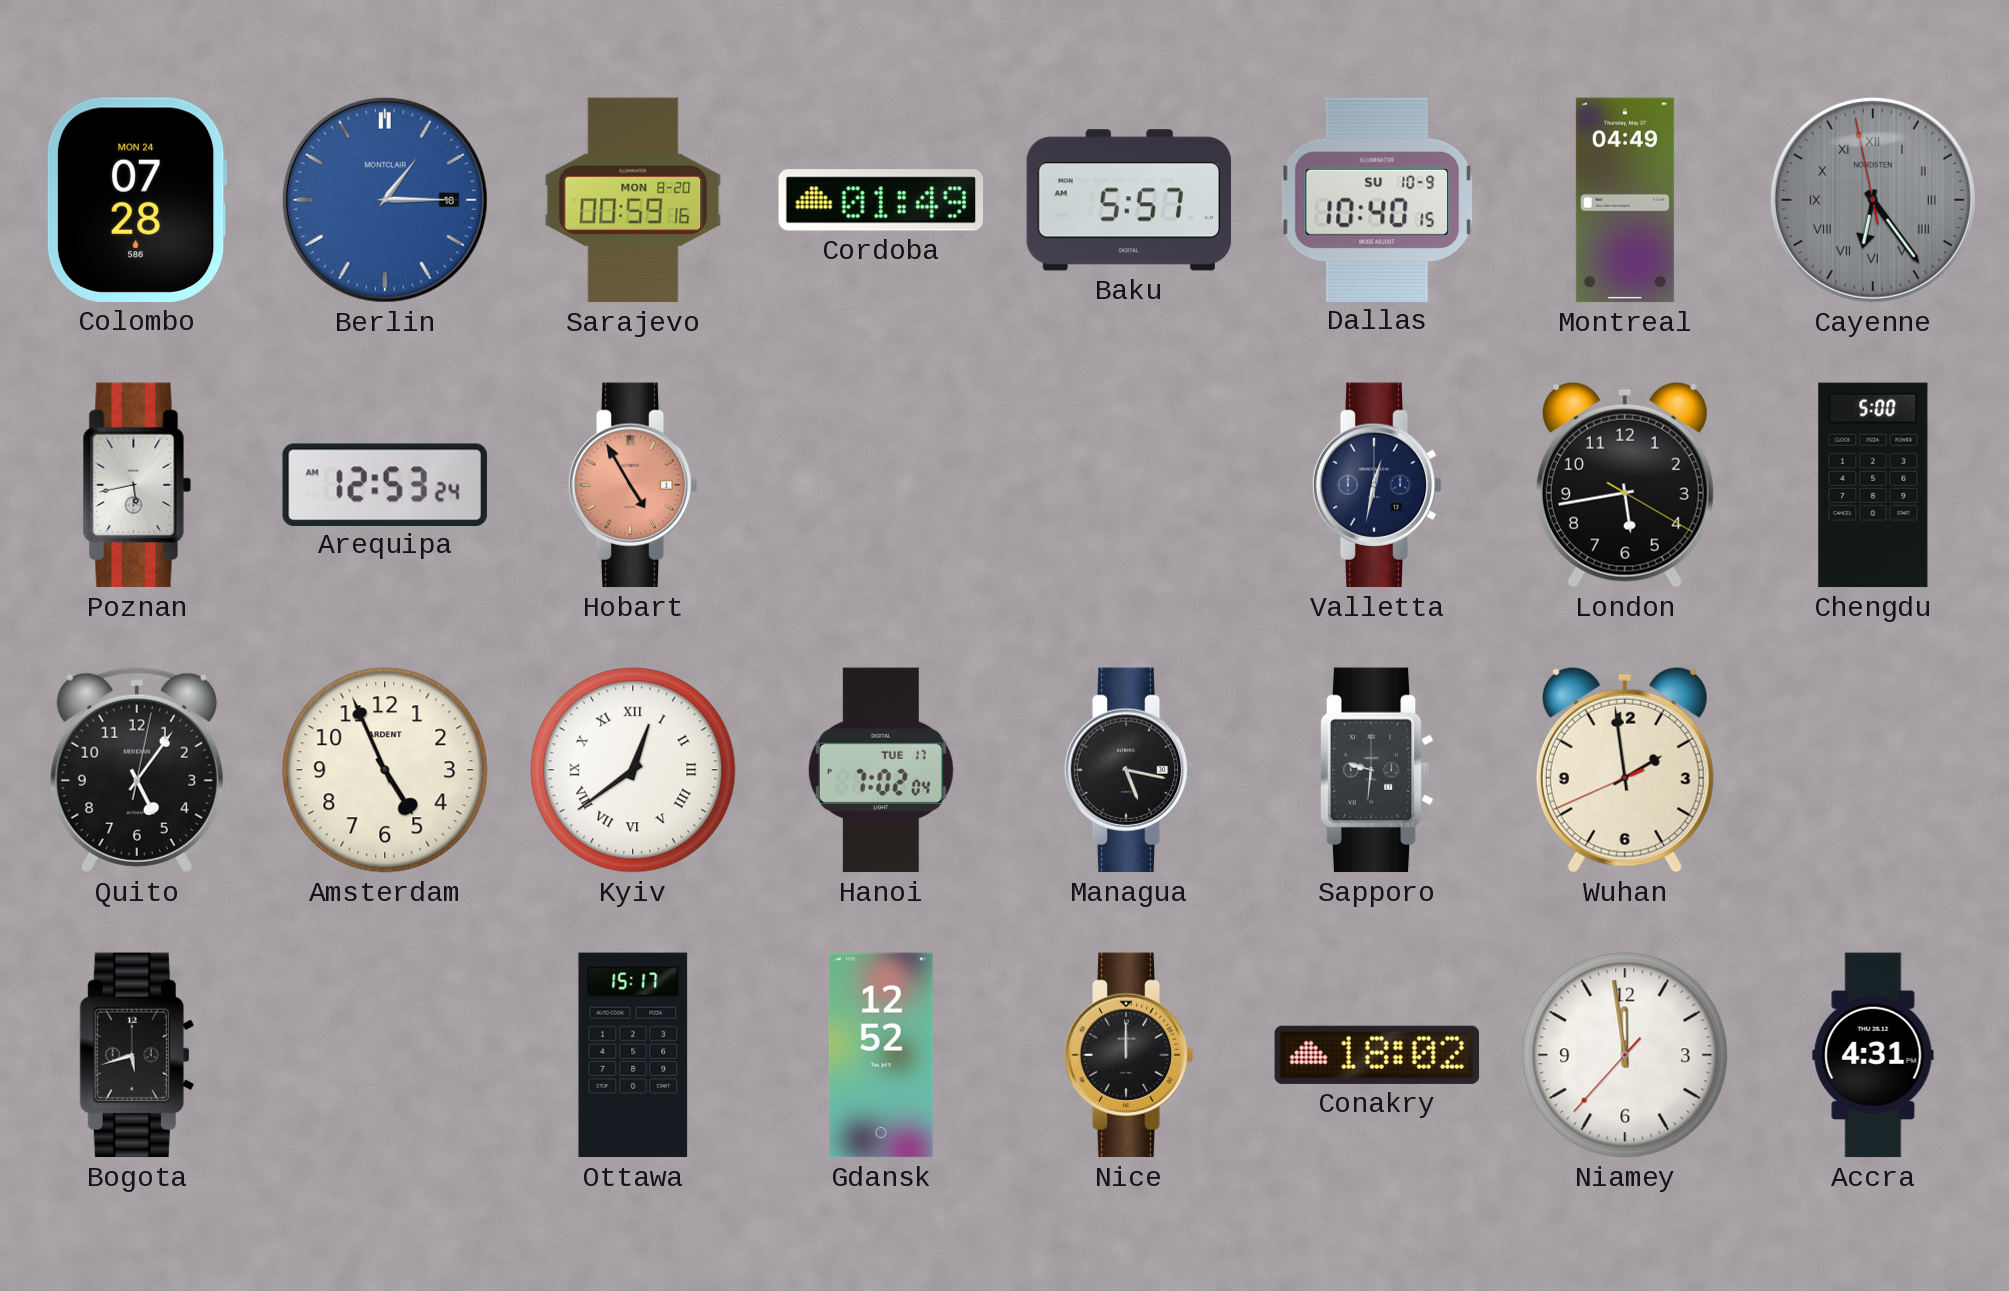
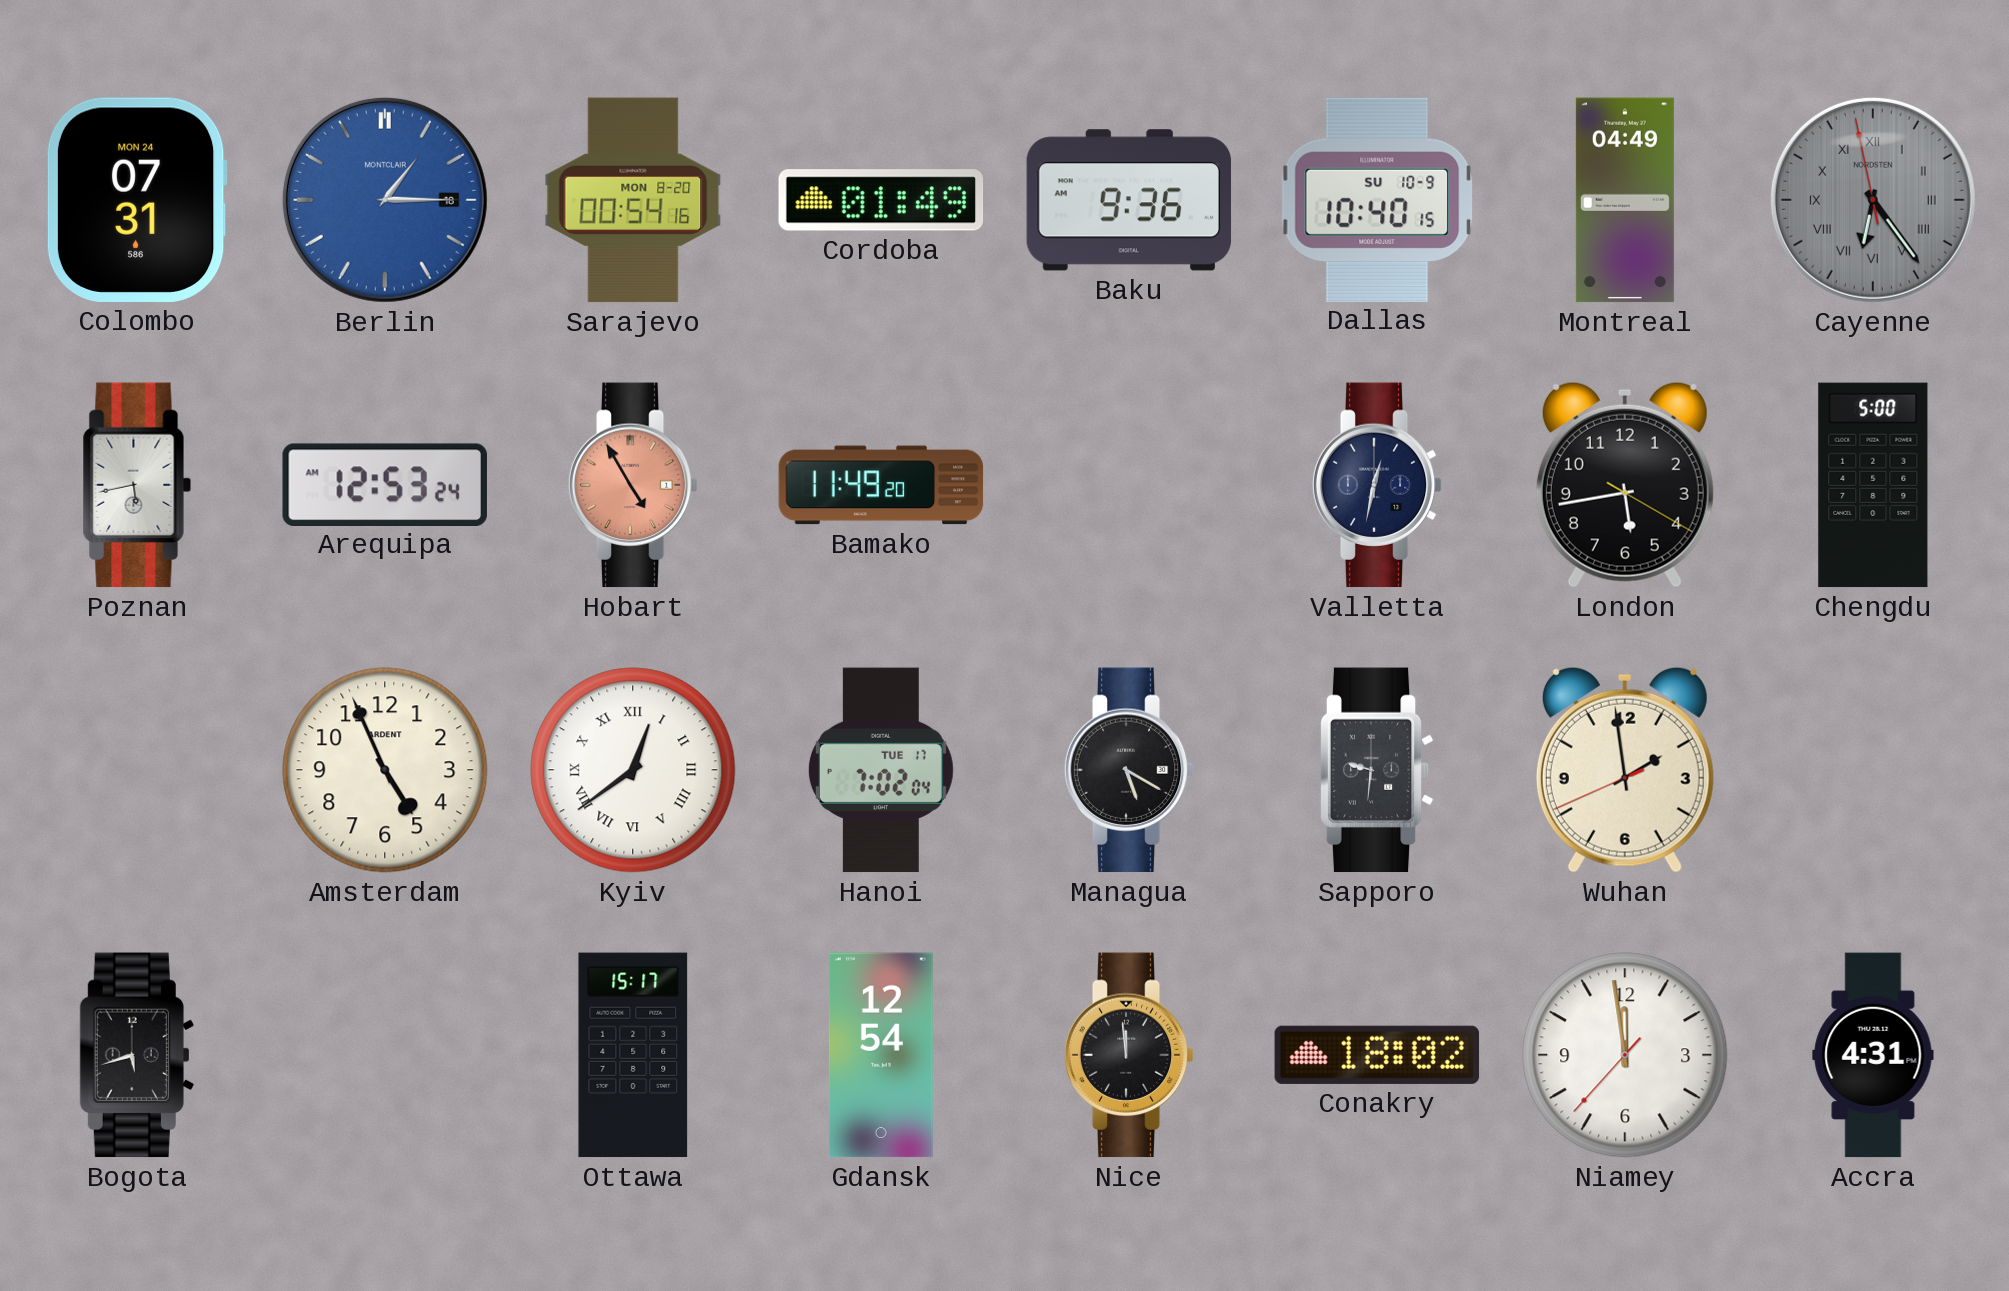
Colombo: 07:28 -> 07:31
Sarajevo: 00:59 -> 00:54
Baku: 5:57 -> 9:36
Bamako: none -> 11:49
Quito: 5:06 -> none
Managua: 5:17 -> 5:20
Gdansk: 12:52 -> 12:54
Nice: 12:00 -> 11:59
